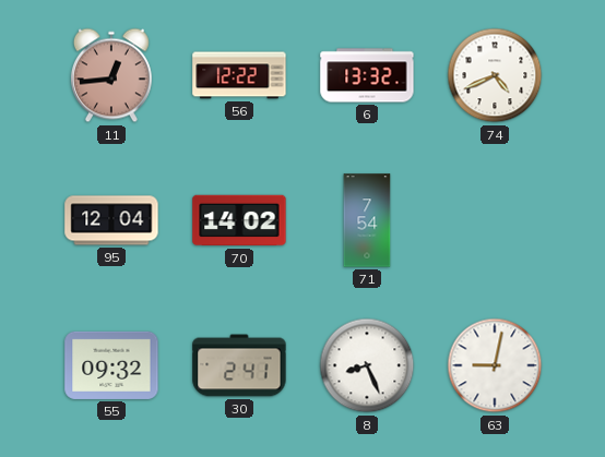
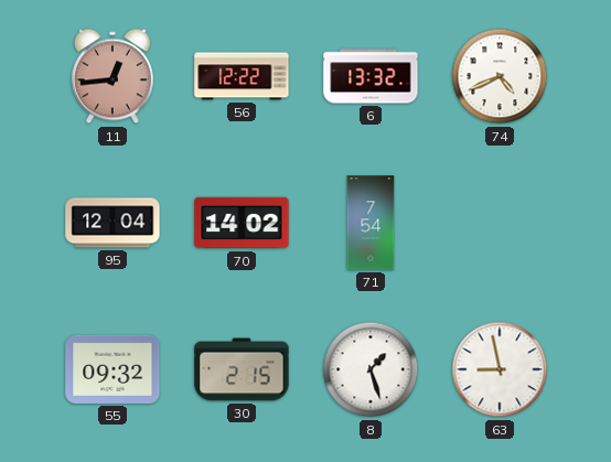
30: 2:41 -> 2:15
8: 8:26 -> 1:27
63: 9:02 -> 8:58
